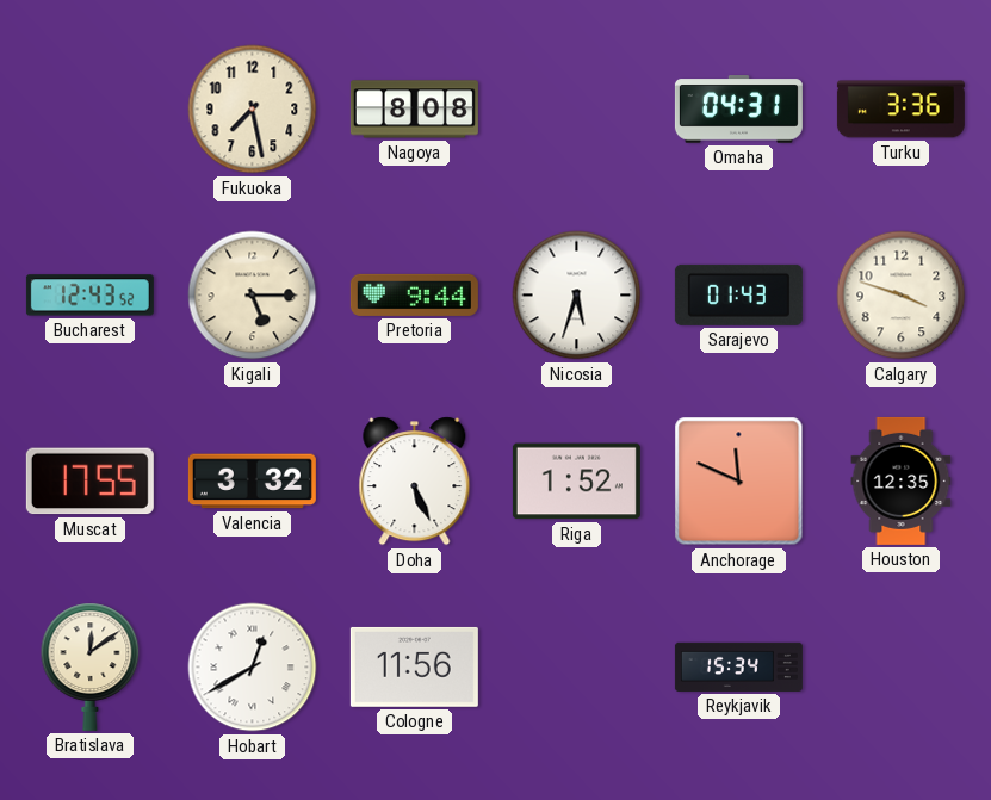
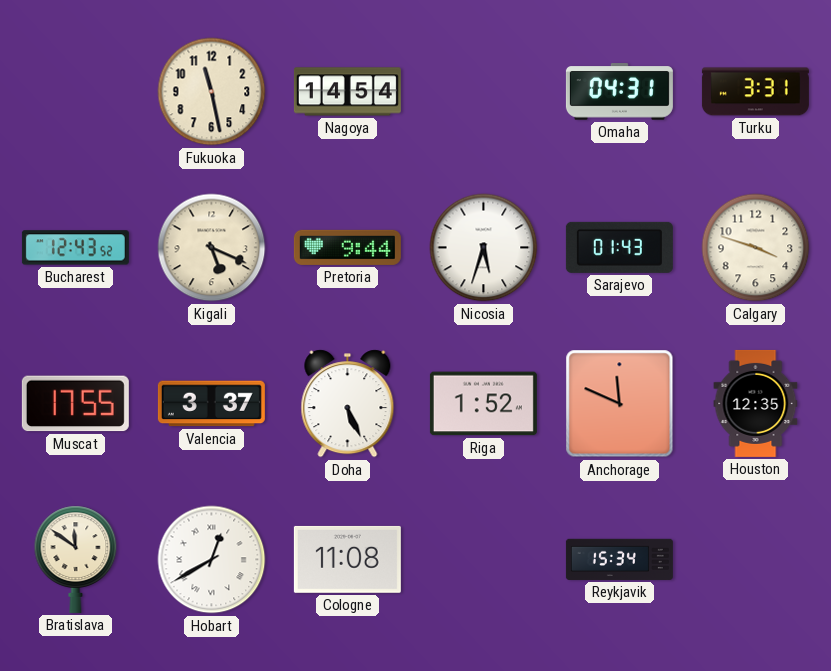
Fukuoka: 7:28 -> 11:28
Nagoya: 8:08 -> 14:54
Turku: 3:36 -> 3:31
Kigali: 5:15 -> 5:19
Valencia: 3:32 -> 3:37
Bratislava: 12:09 -> 11:51
Cologne: 11:56 -> 11:08
